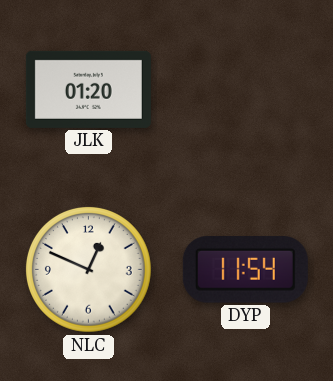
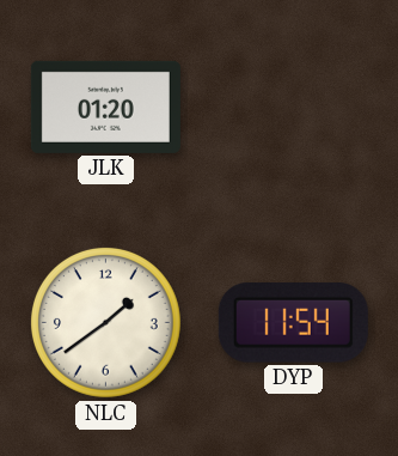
NLC: 12:49 -> 1:39
